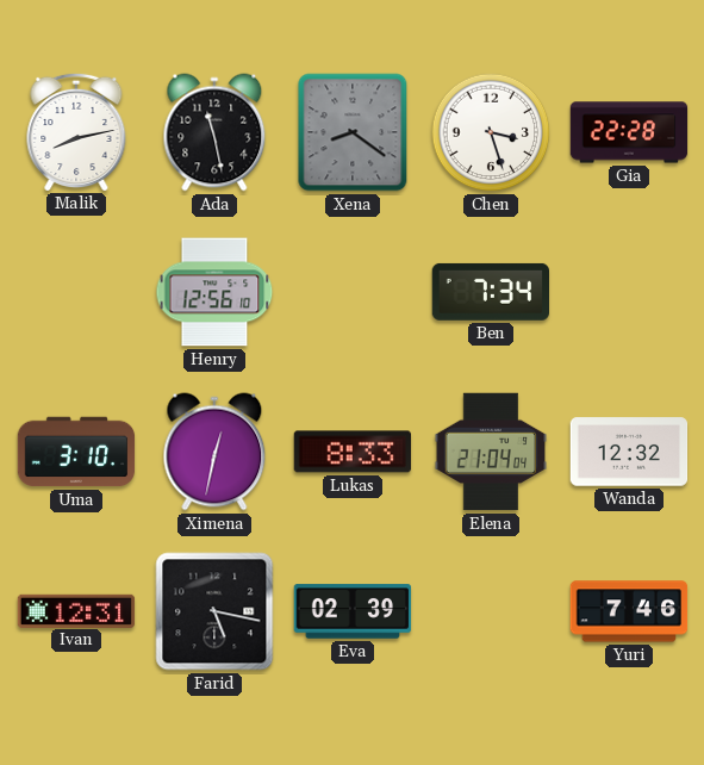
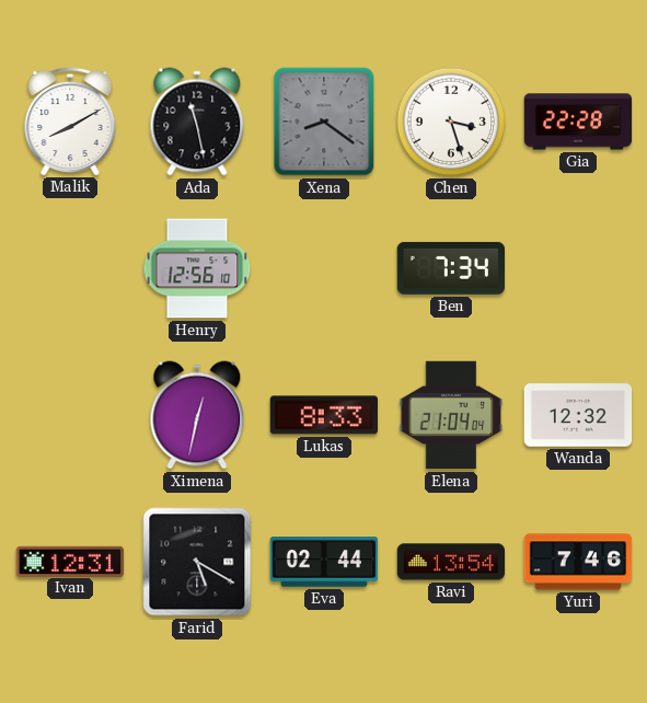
Malik: 8:13 -> 8:10
Uma: 3:10 -> none
Farid: 5:17 -> 5:20
Eva: 02:39 -> 02:44
Ravi: none -> 13:54
